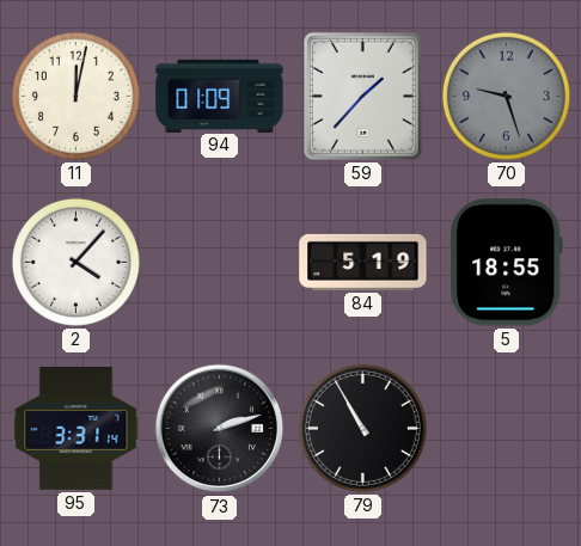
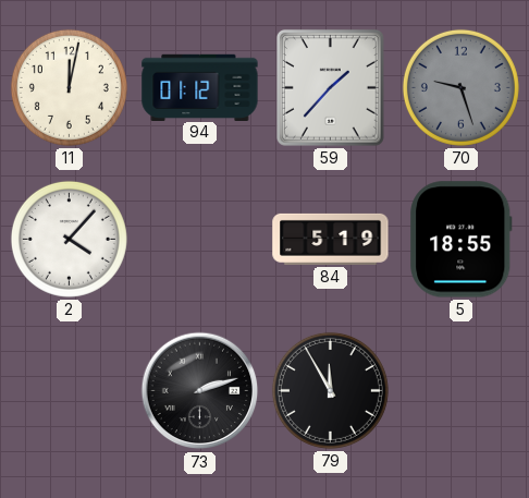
94: 01:09 -> 01:12
95: 3:31 -> none
79: 10:55 -> 11:55
